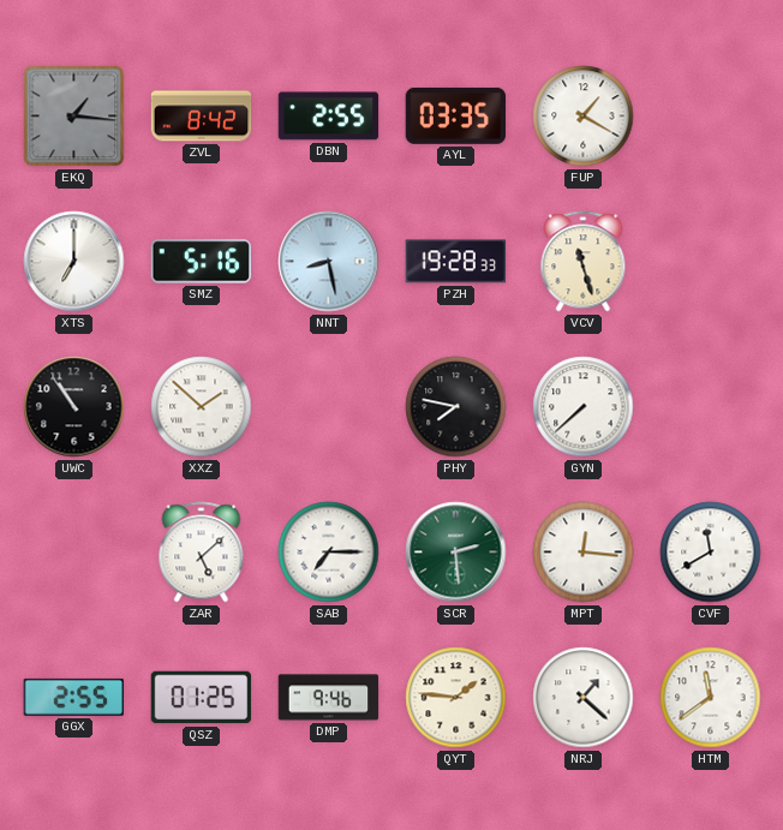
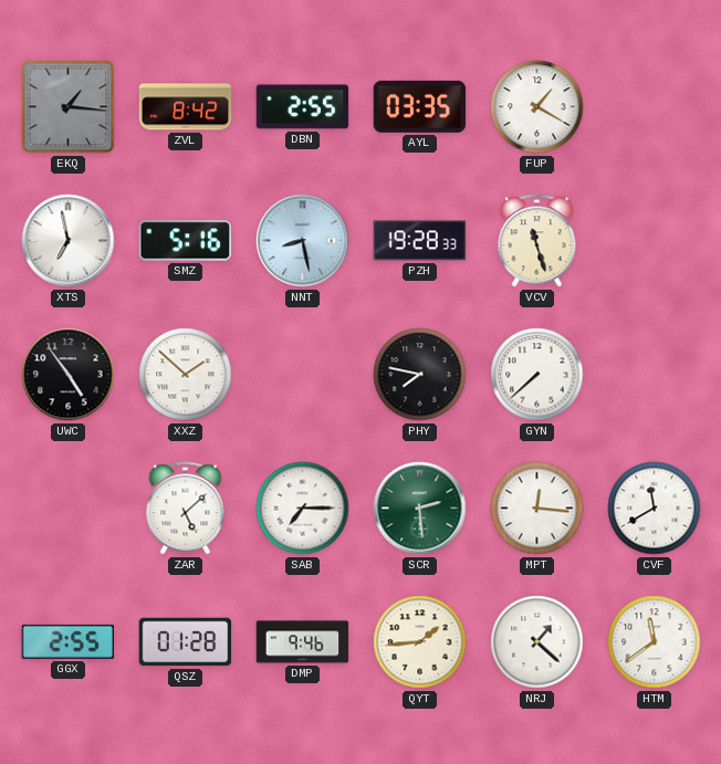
XTS: 7:00 -> 6:58
UWC: 10:54 -> 4:54
QSZ: 01:25 -> 01:28
QYT: 1:46 -> 1:44
